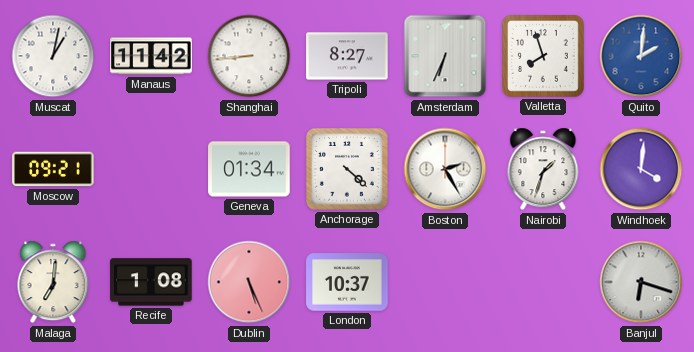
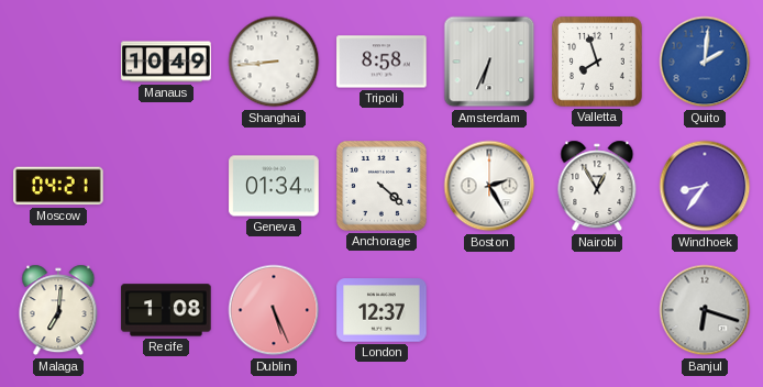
Muscat: 1:02 -> none
Manaus: 11:42 -> 10:49
Tripoli: 8:27 -> 8:58
Moscow: 09:21 -> 04:21
Nairobi: 1:33 -> 12:55
Windhoek: 4:01 -> 8:36
London: 10:37 -> 12:37
